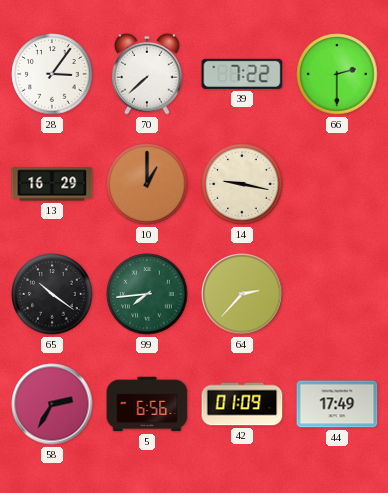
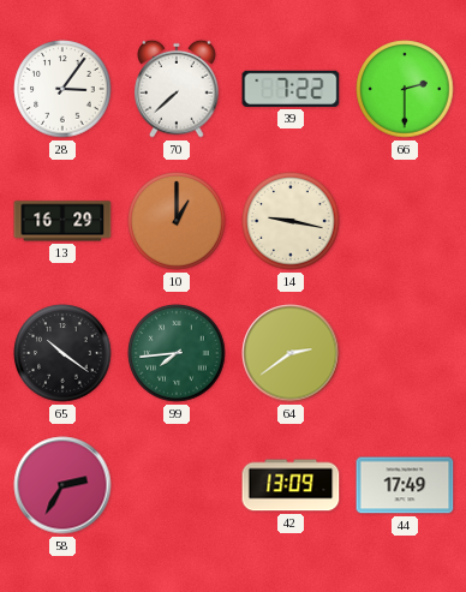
64: 2:37 -> 2:39
5: 6:56 -> none
42: 01:09 -> 13:09
